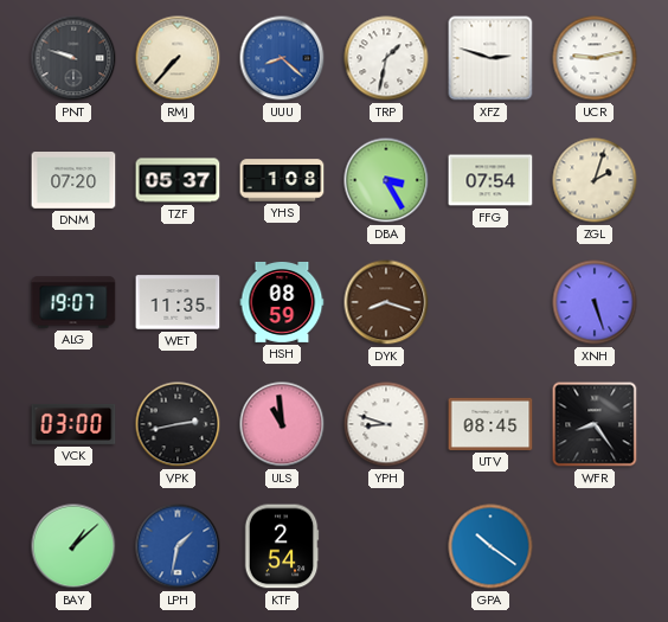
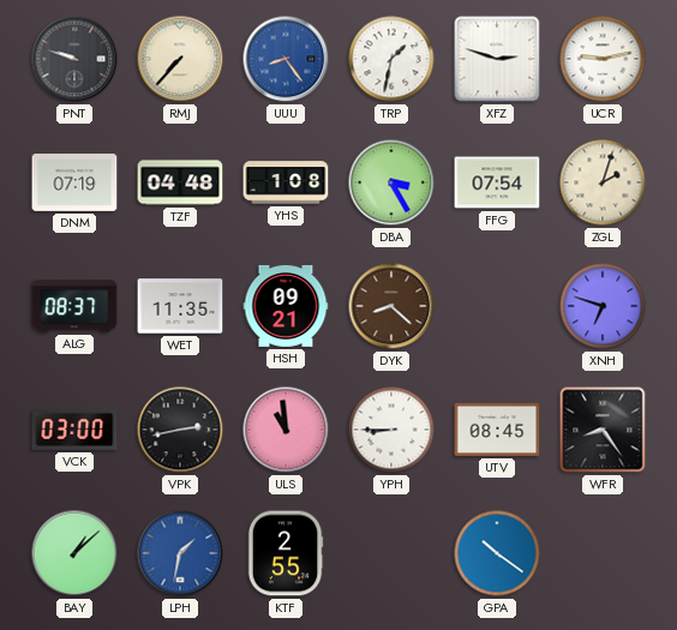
UUU: 8:22 -> 8:24
DNM: 07:20 -> 07:19
TZF: 05:37 -> 04:48
ALG: 19:07 -> 08:37
HSH: 08:59 -> 09:21
DYK: 8:18 -> 8:22
XNH: 5:27 -> 6:48
YPH: 8:48 -> 8:45
KTF: 2:54 -> 2:55
